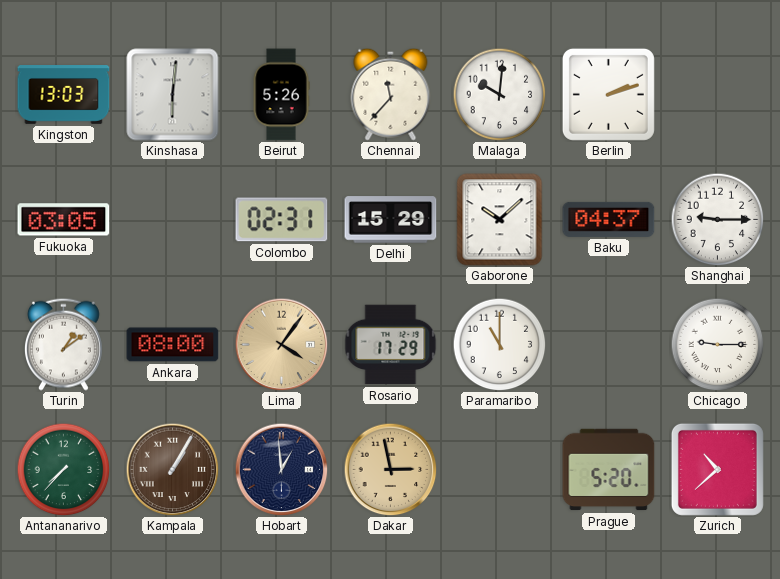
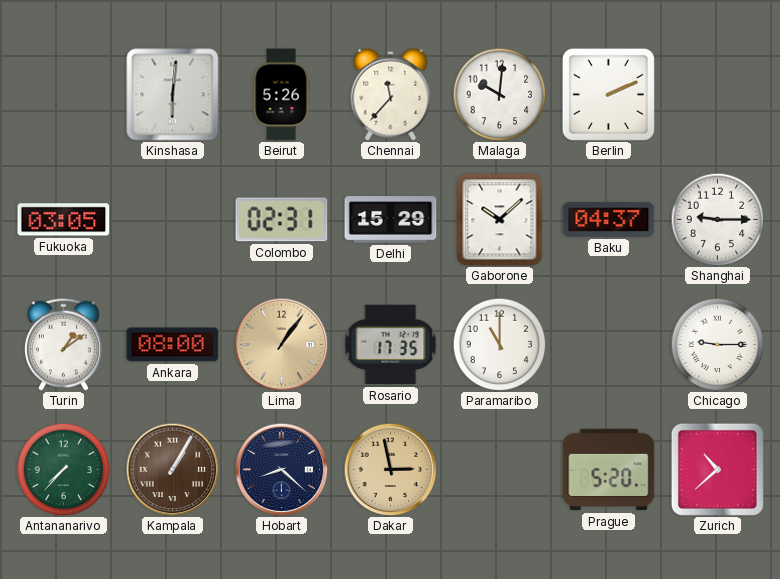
Kingston: 13:03 -> none
Berlin: 2:12 -> 2:11
Lima: 4:06 -> 1:06
Rosario: 17:29 -> 17:35
Hobart: 12:59 -> 8:22
